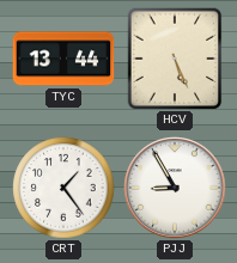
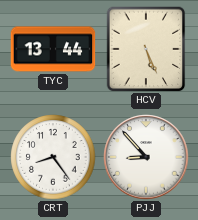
CRT: 1:24 -> 8:24
PJJ: 8:55 -> 8:53
